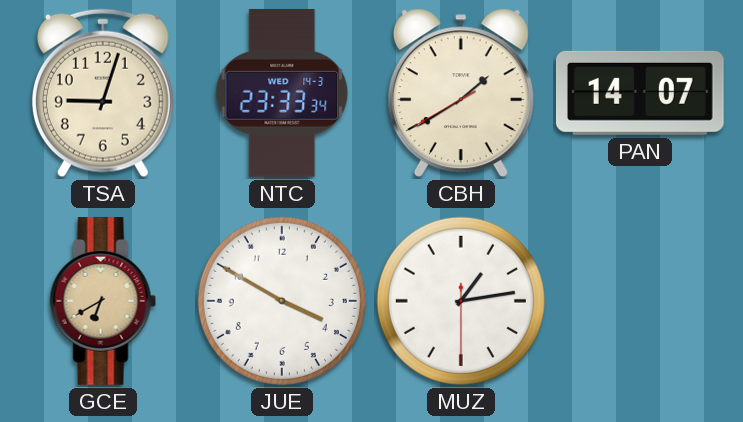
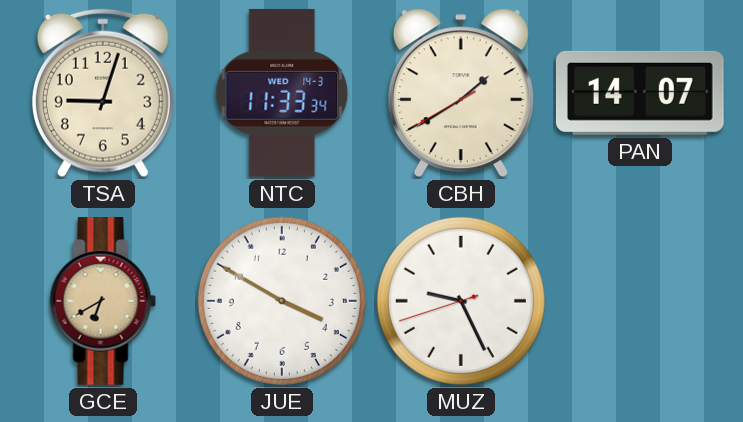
NTC: 23:33 -> 11:33
MUZ: 1:13 -> 9:25
